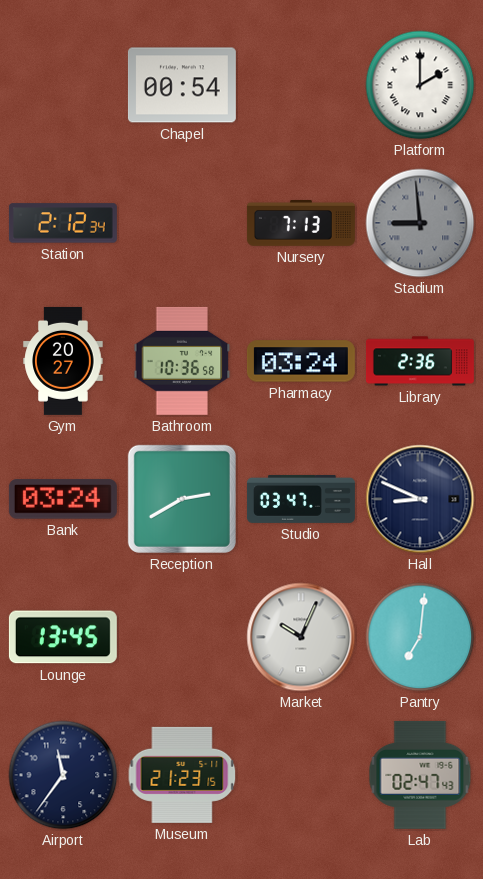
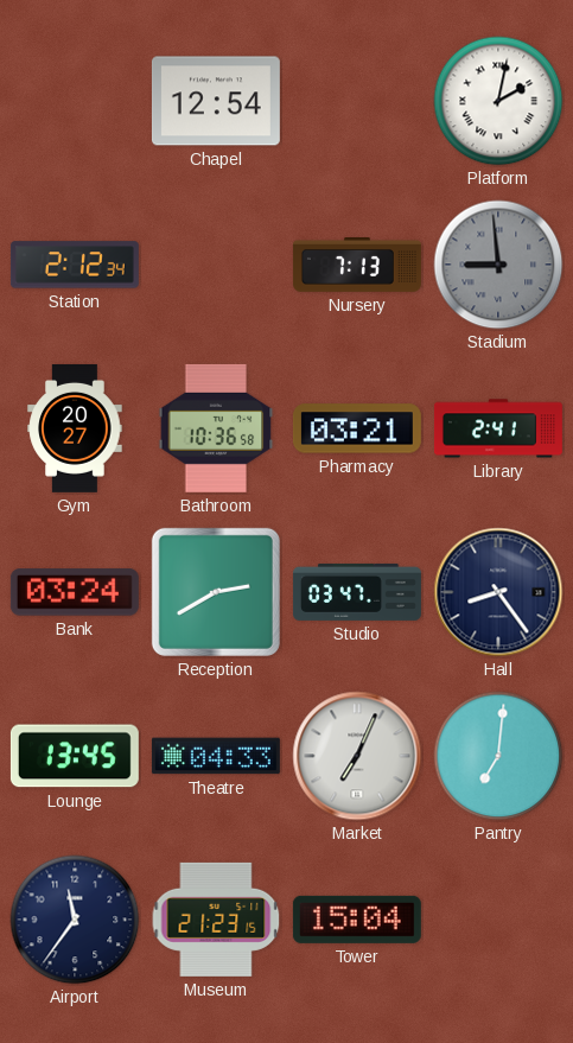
Chapel: 00:54 -> 12:54
Platform: 2:00 -> 2:02
Pharmacy: 03:24 -> 03:21
Library: 2:36 -> 2:41
Hall: 8:49 -> 8:24
Theatre: none -> 04:33
Market: 10:04 -> 7:04
Tower: none -> 15:04
Lab: 02:47 -> none
